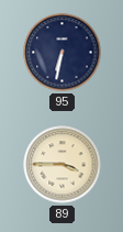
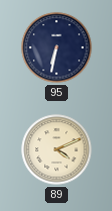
89: 3:45 -> 4:11
